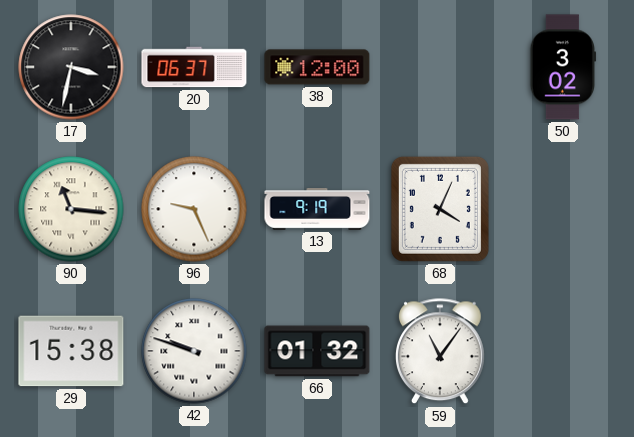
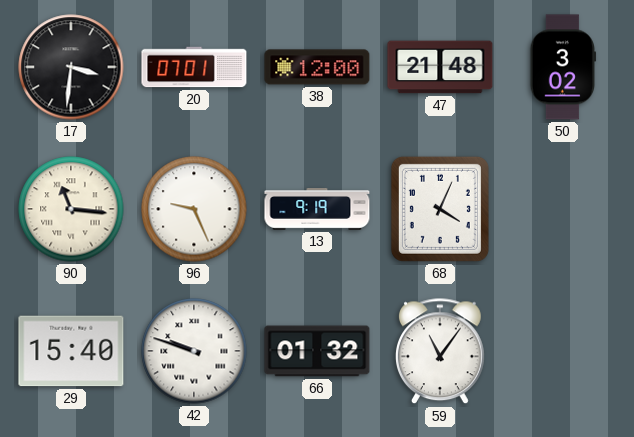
17: 3:32 -> 3:31
20: 06:37 -> 07:01
47: none -> 21:48
29: 15:38 -> 15:40
